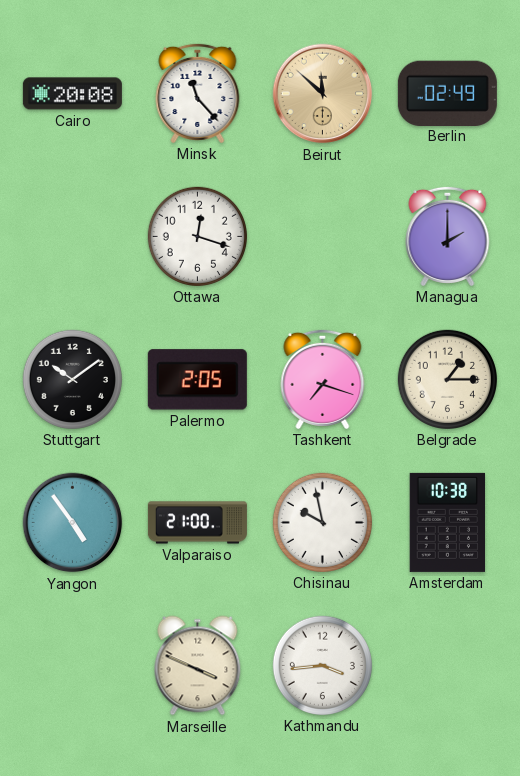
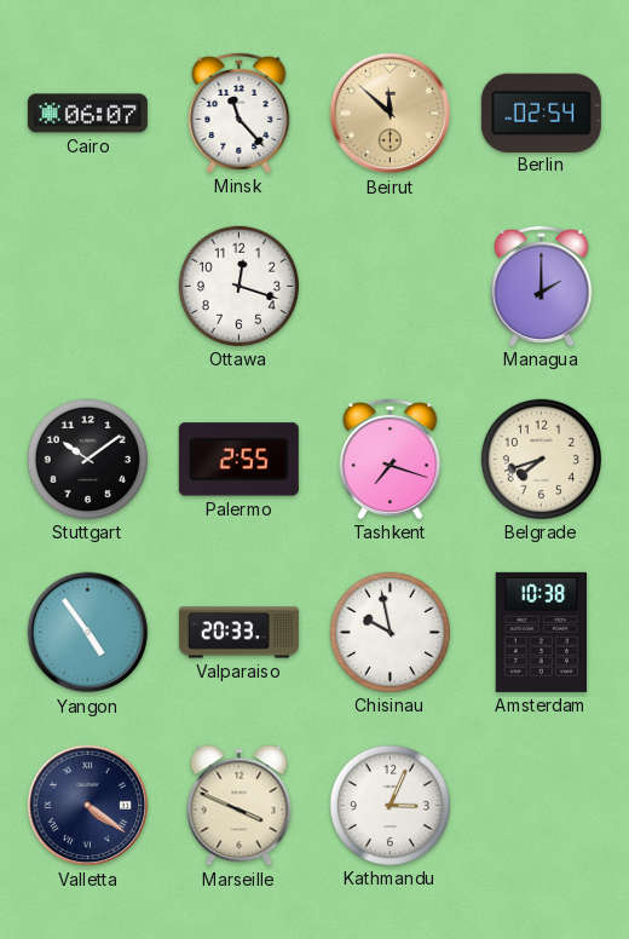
Cairo: 20:08 -> 06:07
Berlin: 02:49 -> 02:54
Palermo: 2:05 -> 2:55
Belgrade: 1:15 -> 7:42
Valparaiso: 21:00 -> 20:33
Valletta: none -> 4:21
Kathmandu: 3:44 -> 3:04
